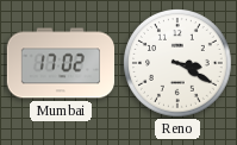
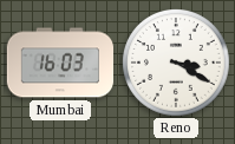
Mumbai: 17:02 -> 16:03
